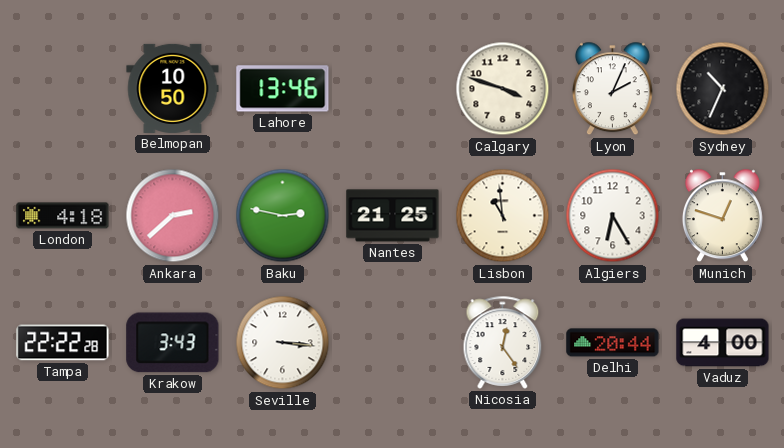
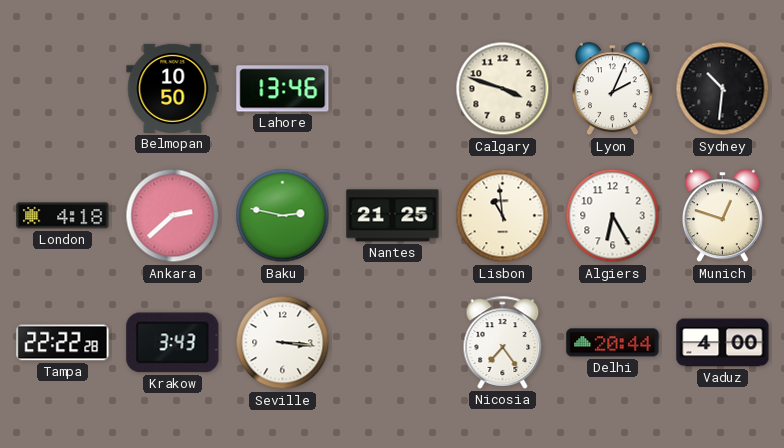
Sydney: 10:34 -> 10:31
Nicosia: 12:24 -> 7:24
